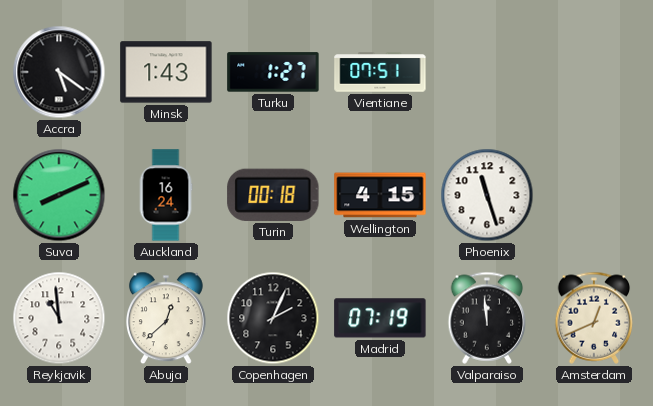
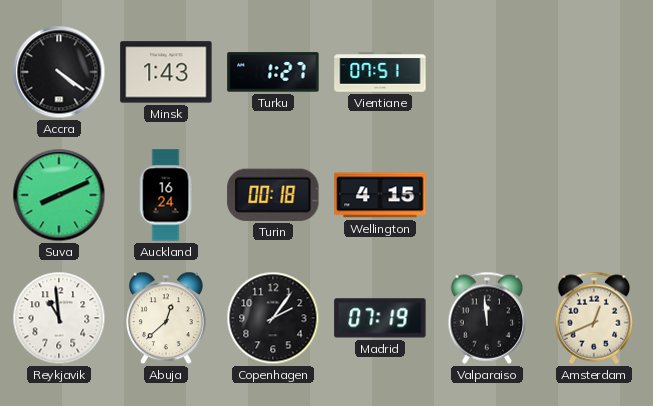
Accra: 5:21 -> 4:21
Phoenix: 11:27 -> none
Copenhagen: 2:04 -> 2:06
